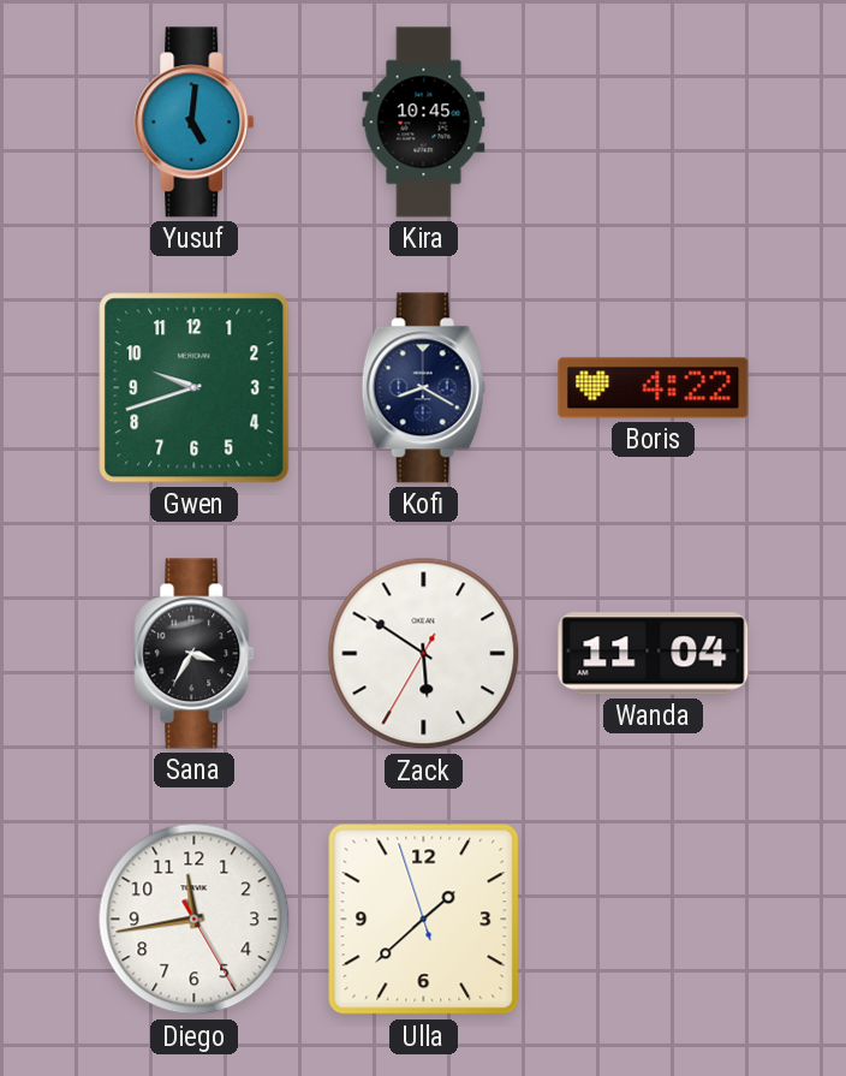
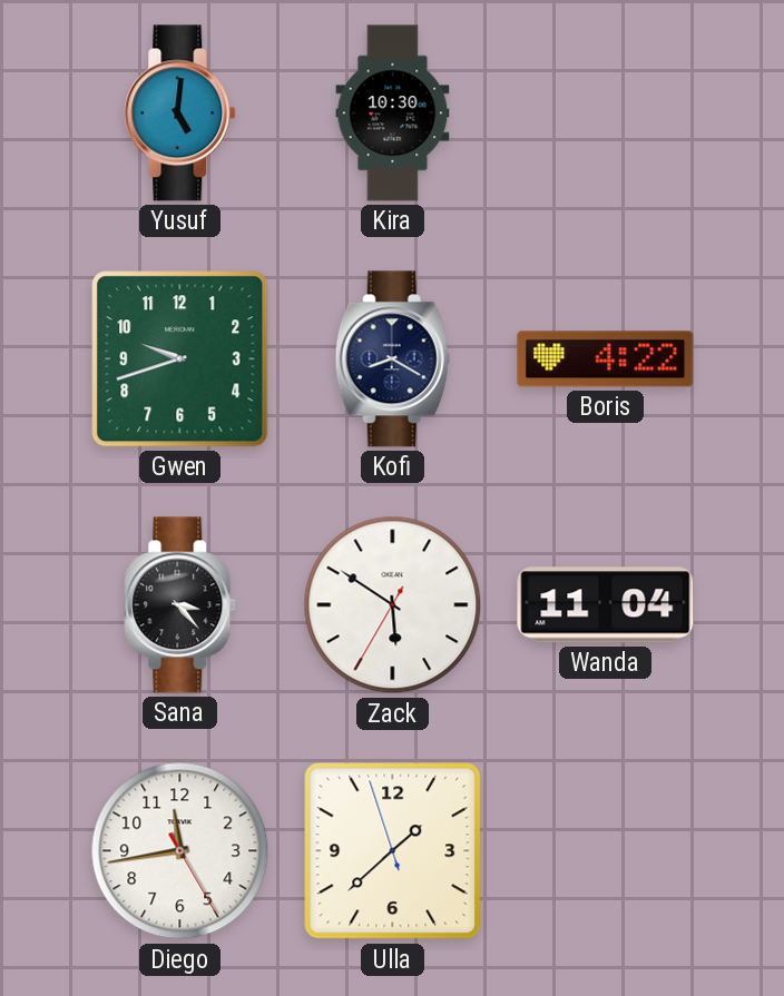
Kira: 10:45 -> 10:30
Sana: 3:35 -> 3:23
